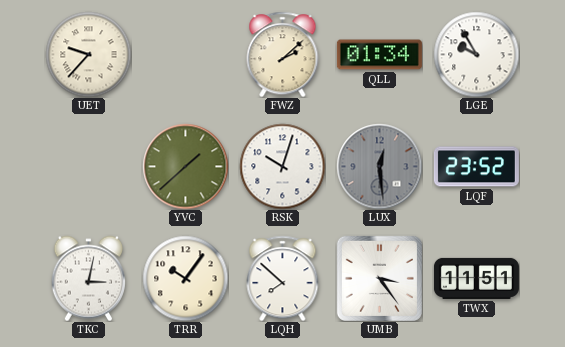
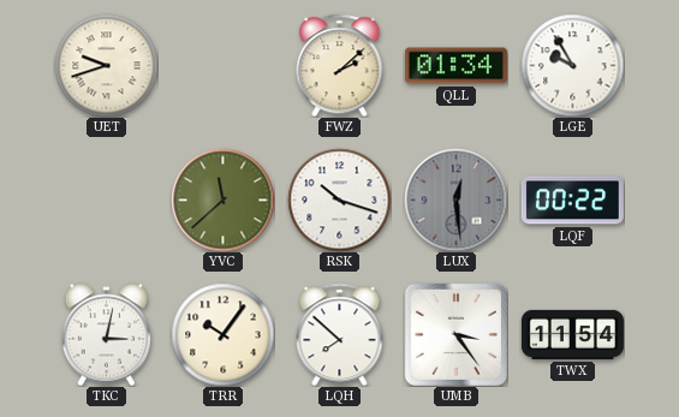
UET: 9:37 -> 9:42
YVC: 1:38 -> 11:38
RSK: 10:03 -> 10:18
LQF: 23:52 -> 00:22
TWX: 11:51 -> 11:54
